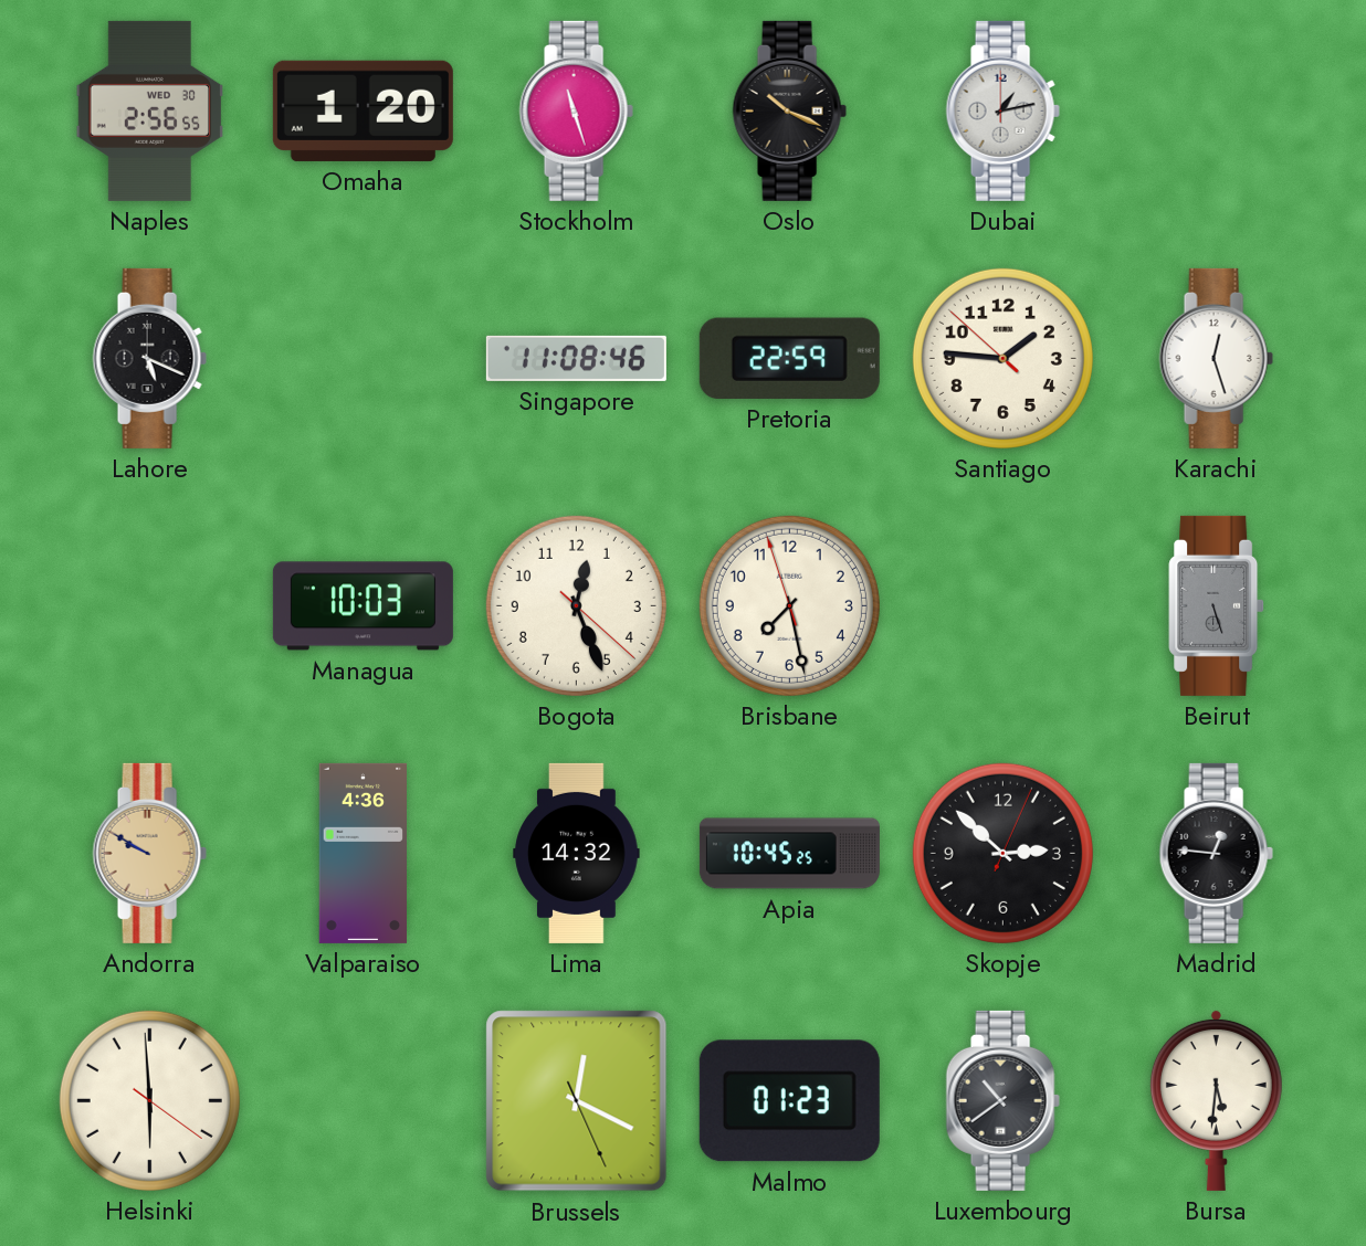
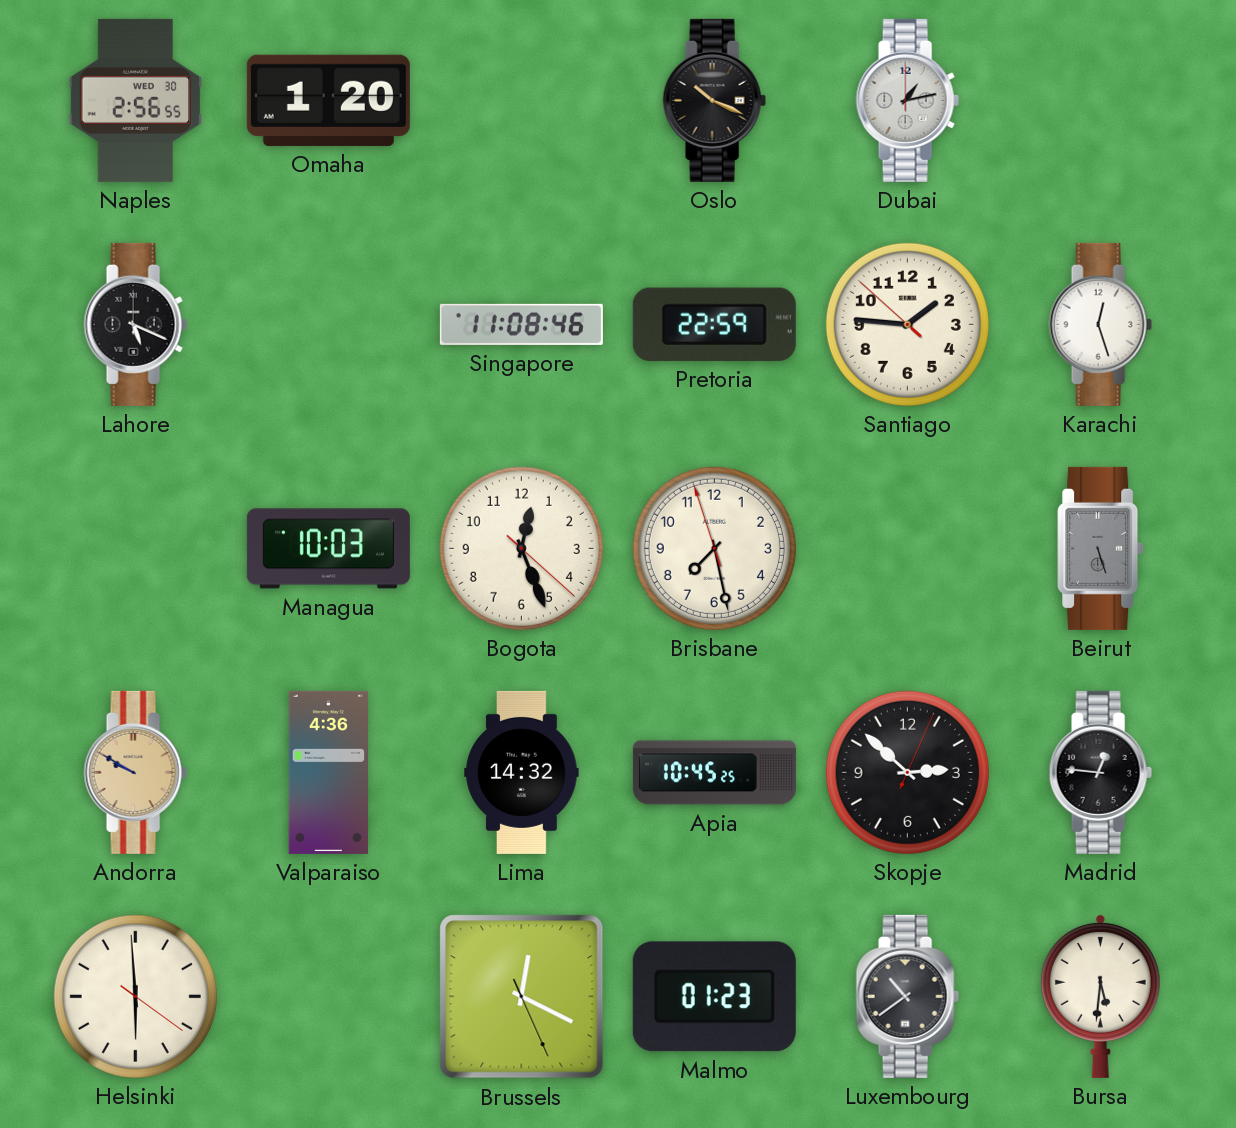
Stockholm: 11:27 -> none
